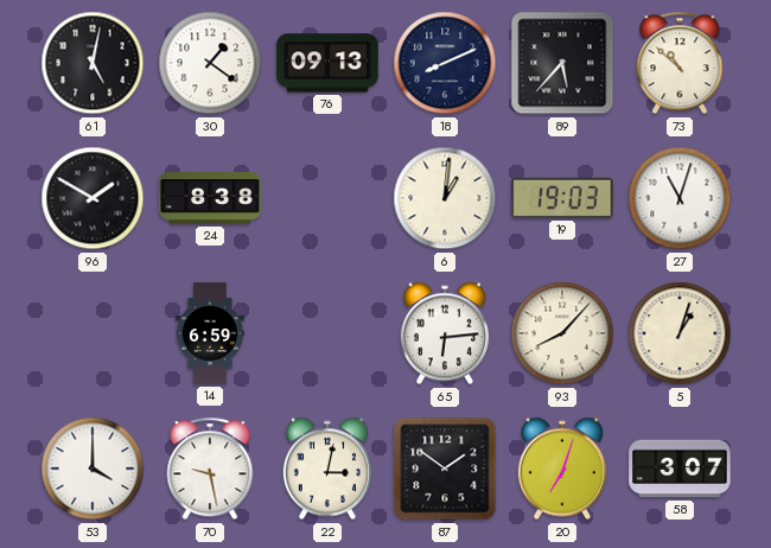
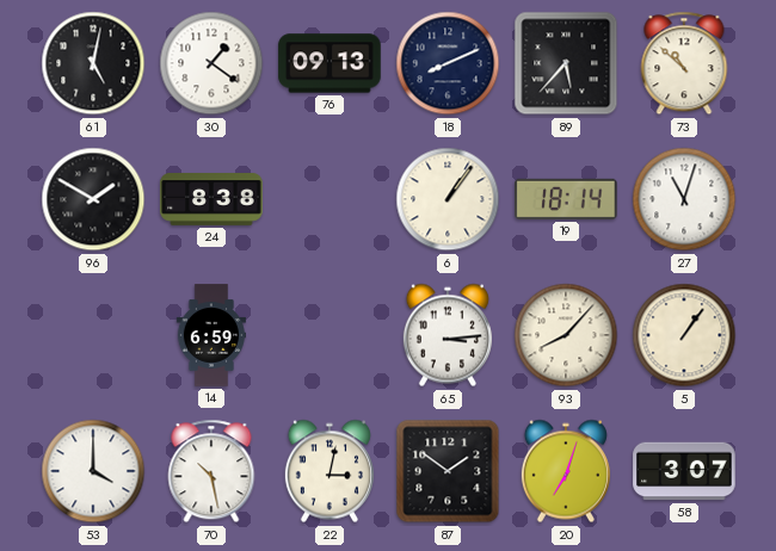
6: 1:01 -> 1:06
19: 19:03 -> 18:14
65: 6:14 -> 3:14
5: 1:03 -> 1:06
70: 9:28 -> 10:28
